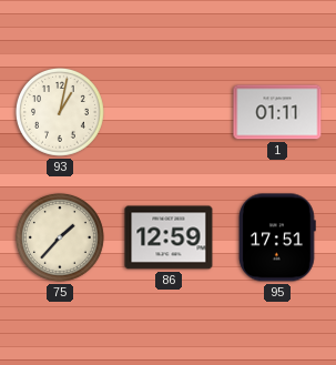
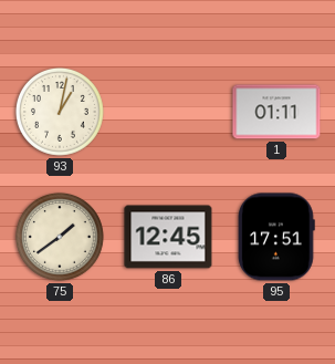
75: 1:37 -> 1:39
86: 12:59 -> 12:45
